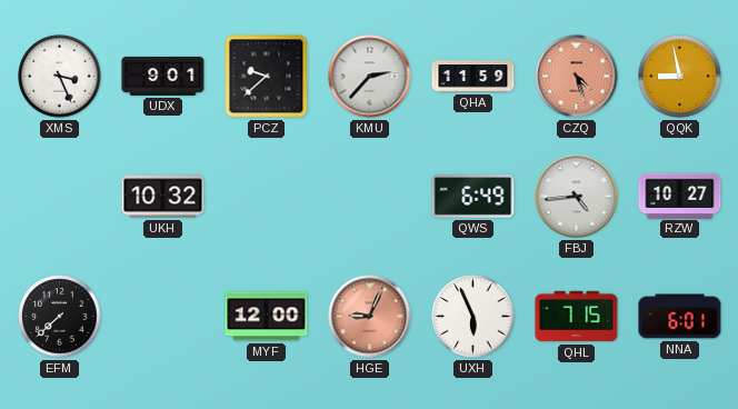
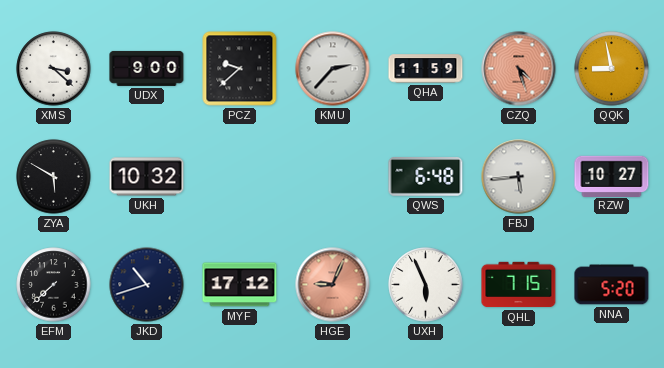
XMS: 3:26 -> 3:22
UDX: 9:01 -> 9:00
ZYA: none -> 5:50
QWS: 6:49 -> 6:48
FBJ: 4:44 -> 5:44
JKD: none -> 10:42
MYF: 12:00 -> 17:12
NNA: 6:01 -> 5:20
